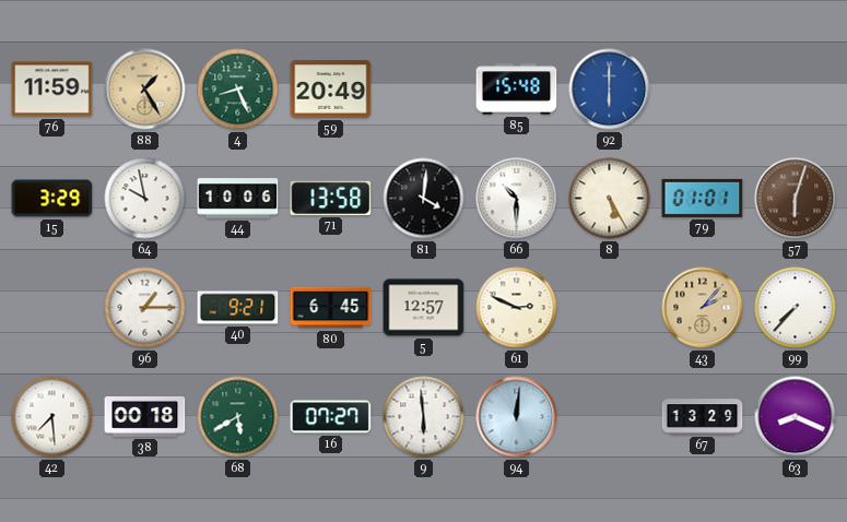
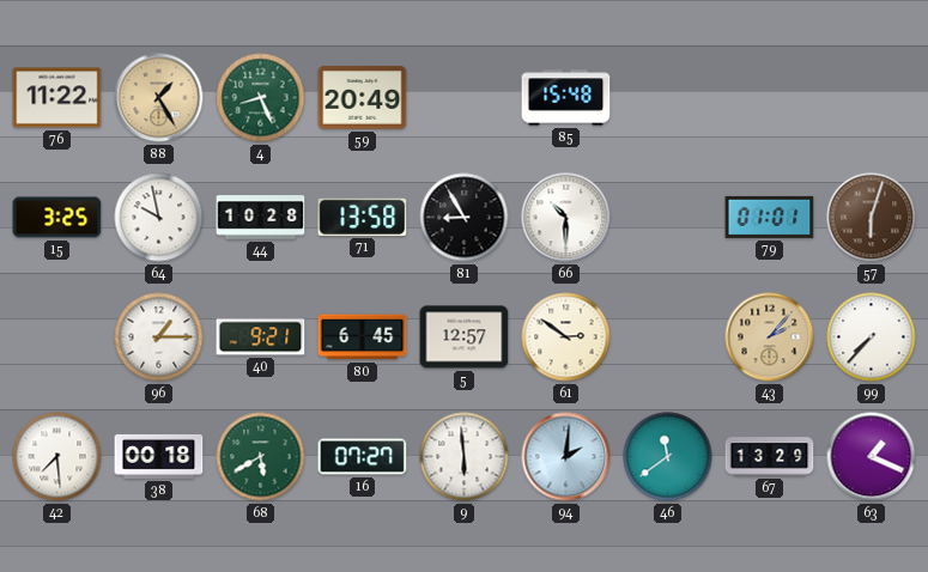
76: 11:59 -> 11:22
92: 6:00 -> none
15: 3:29 -> 3:25
44: 10:06 -> 10:28
81: 4:01 -> 8:55
8: 5:25 -> none
61: 2:49 -> 2:51
94: 12:01 -> 2:01
46: none -> 11:39
63: 8:19 -> 1:19
